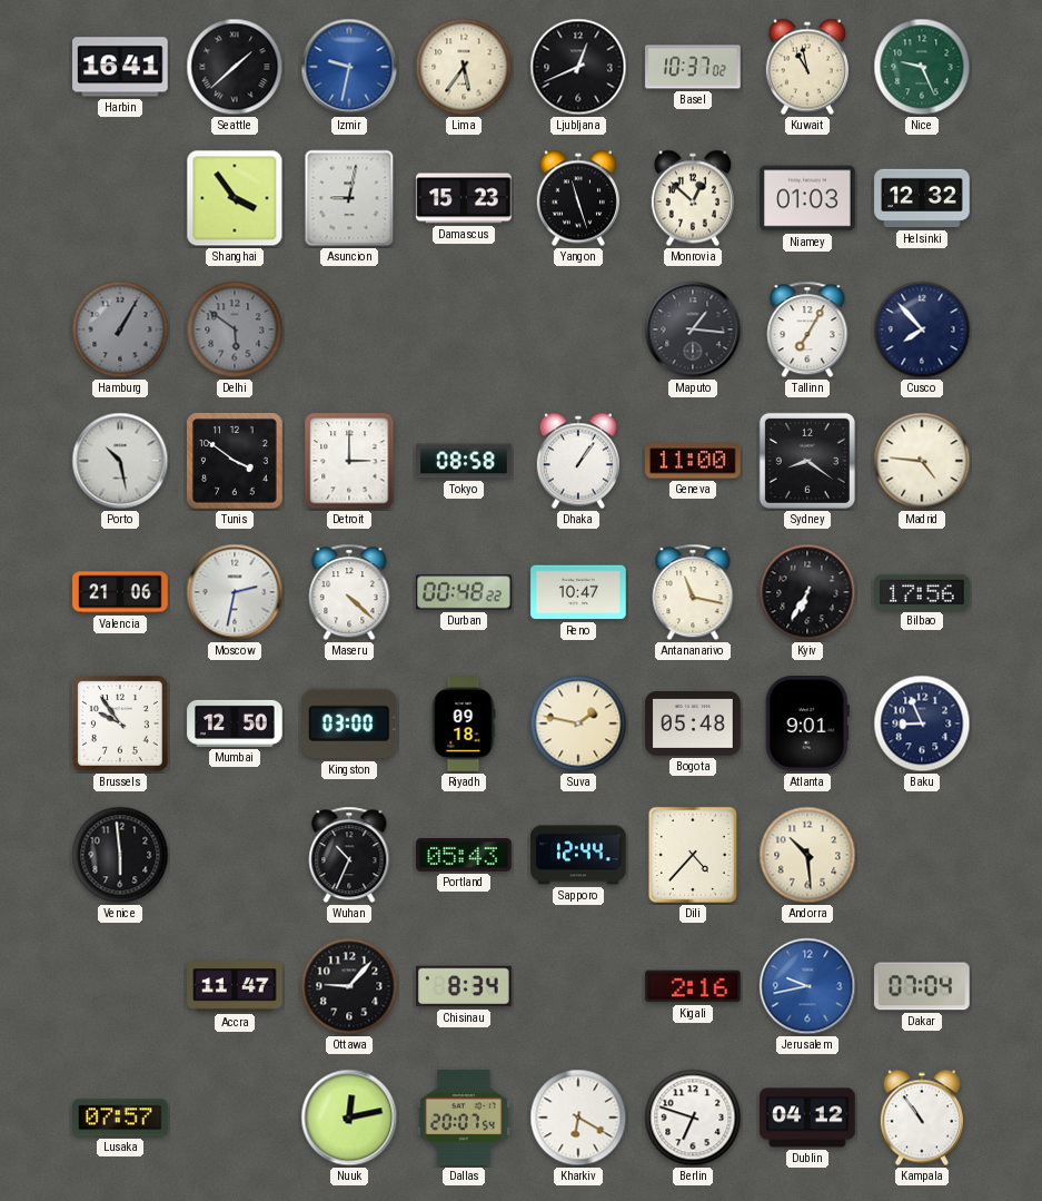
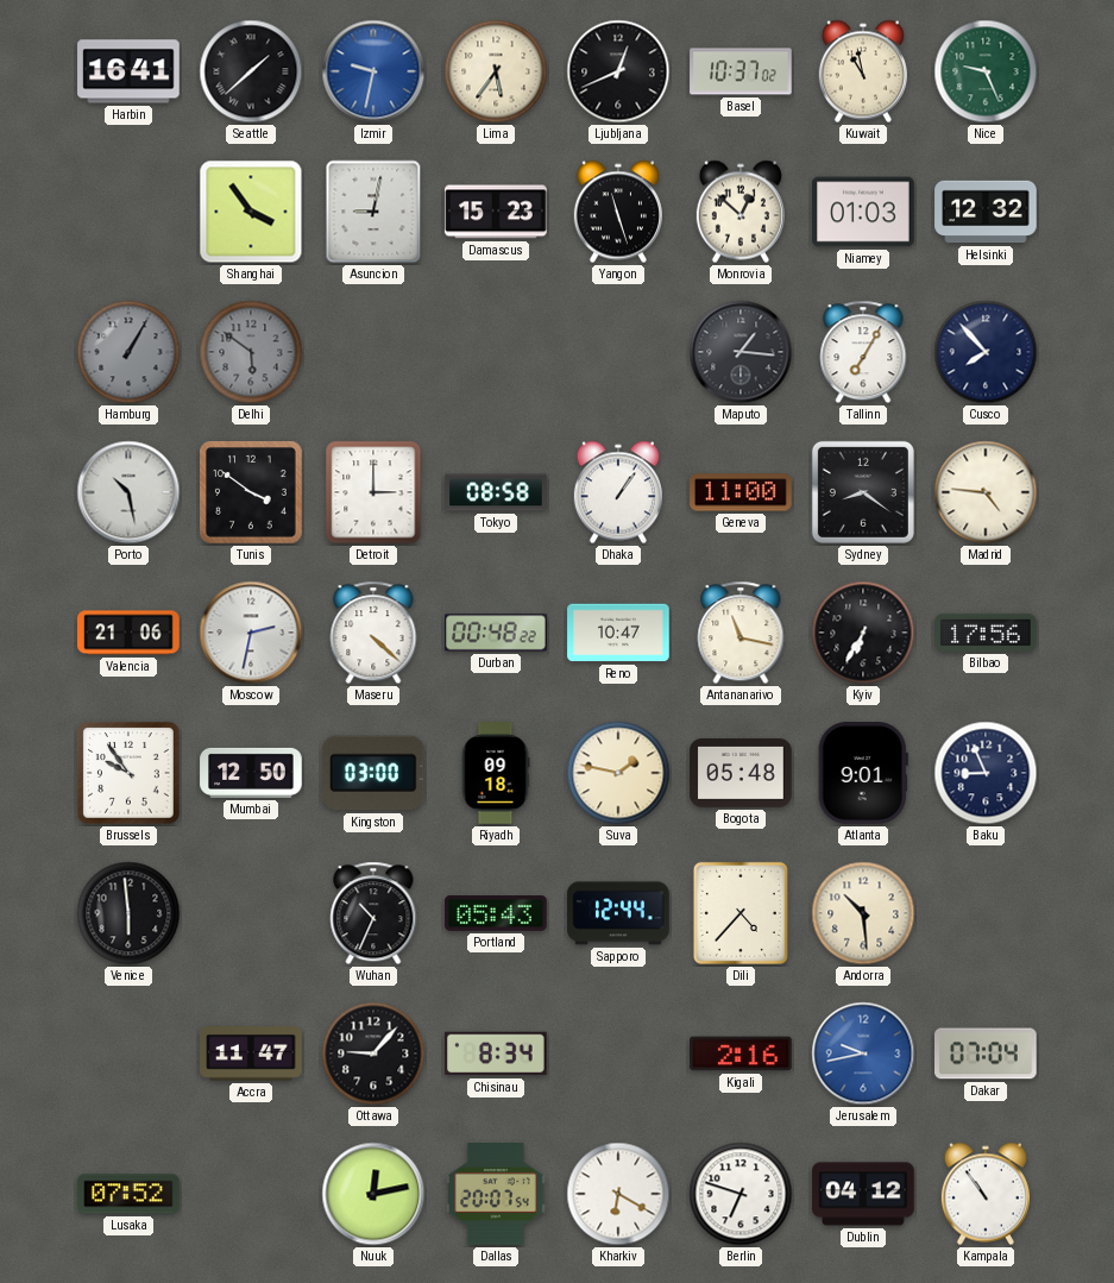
Lusaka: 07:57 -> 07:52
